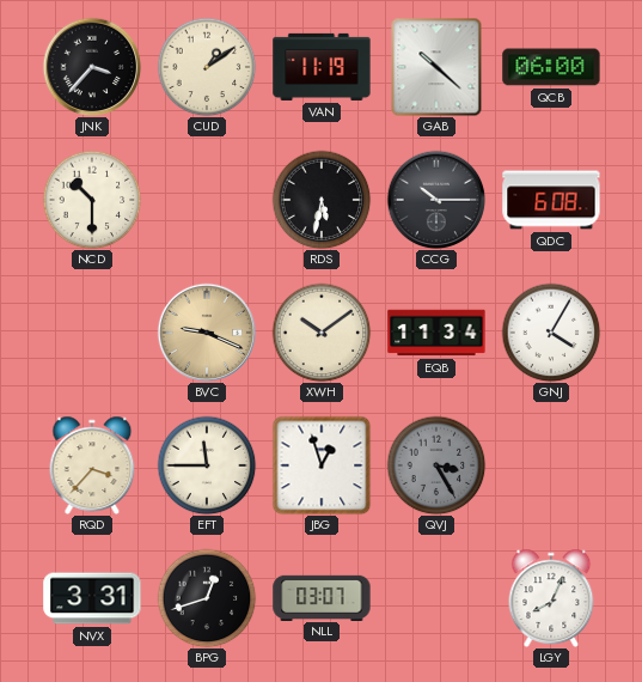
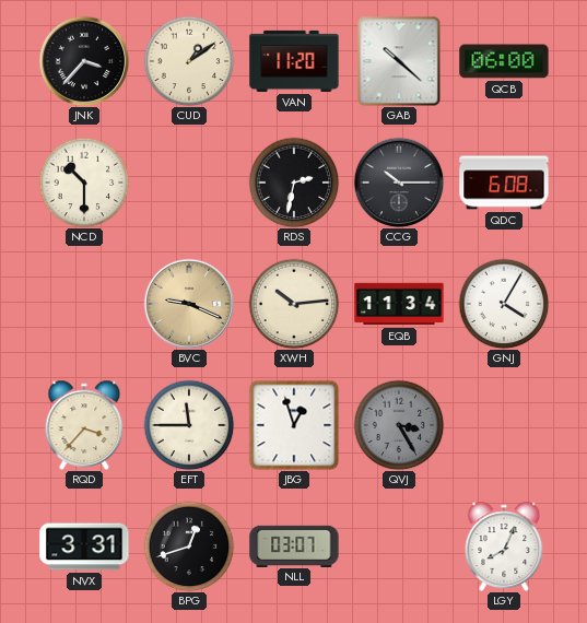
VAN: 11:19 -> 11:20
RDS: 5:32 -> 2:32
XWH: 10:09 -> 10:14
